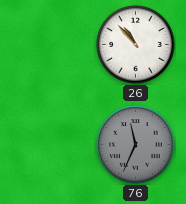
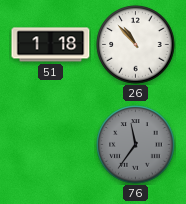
51: none -> 1:18
76: 11:34 -> 11:36
